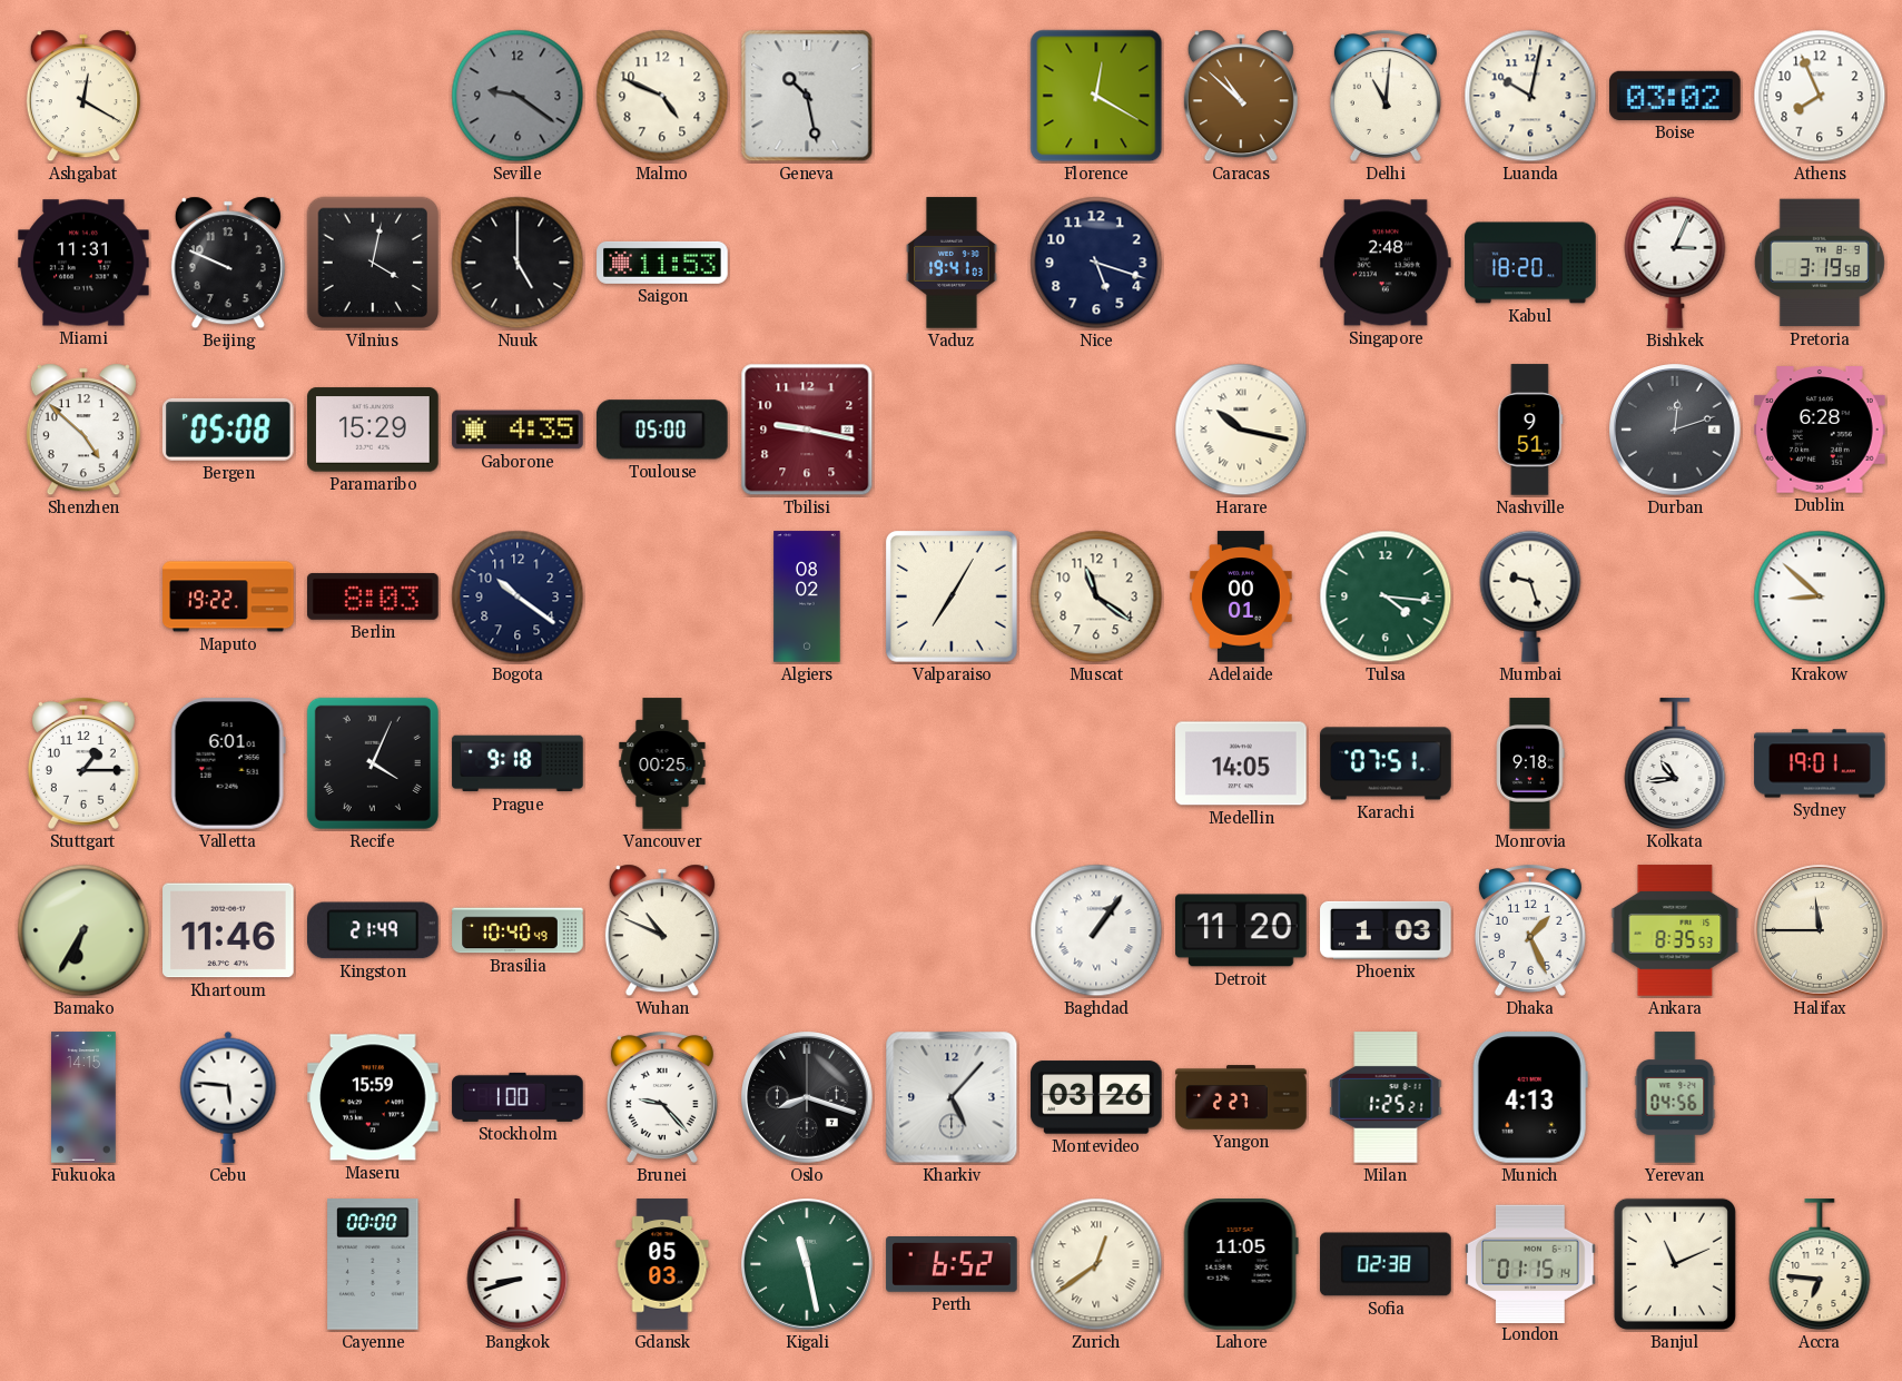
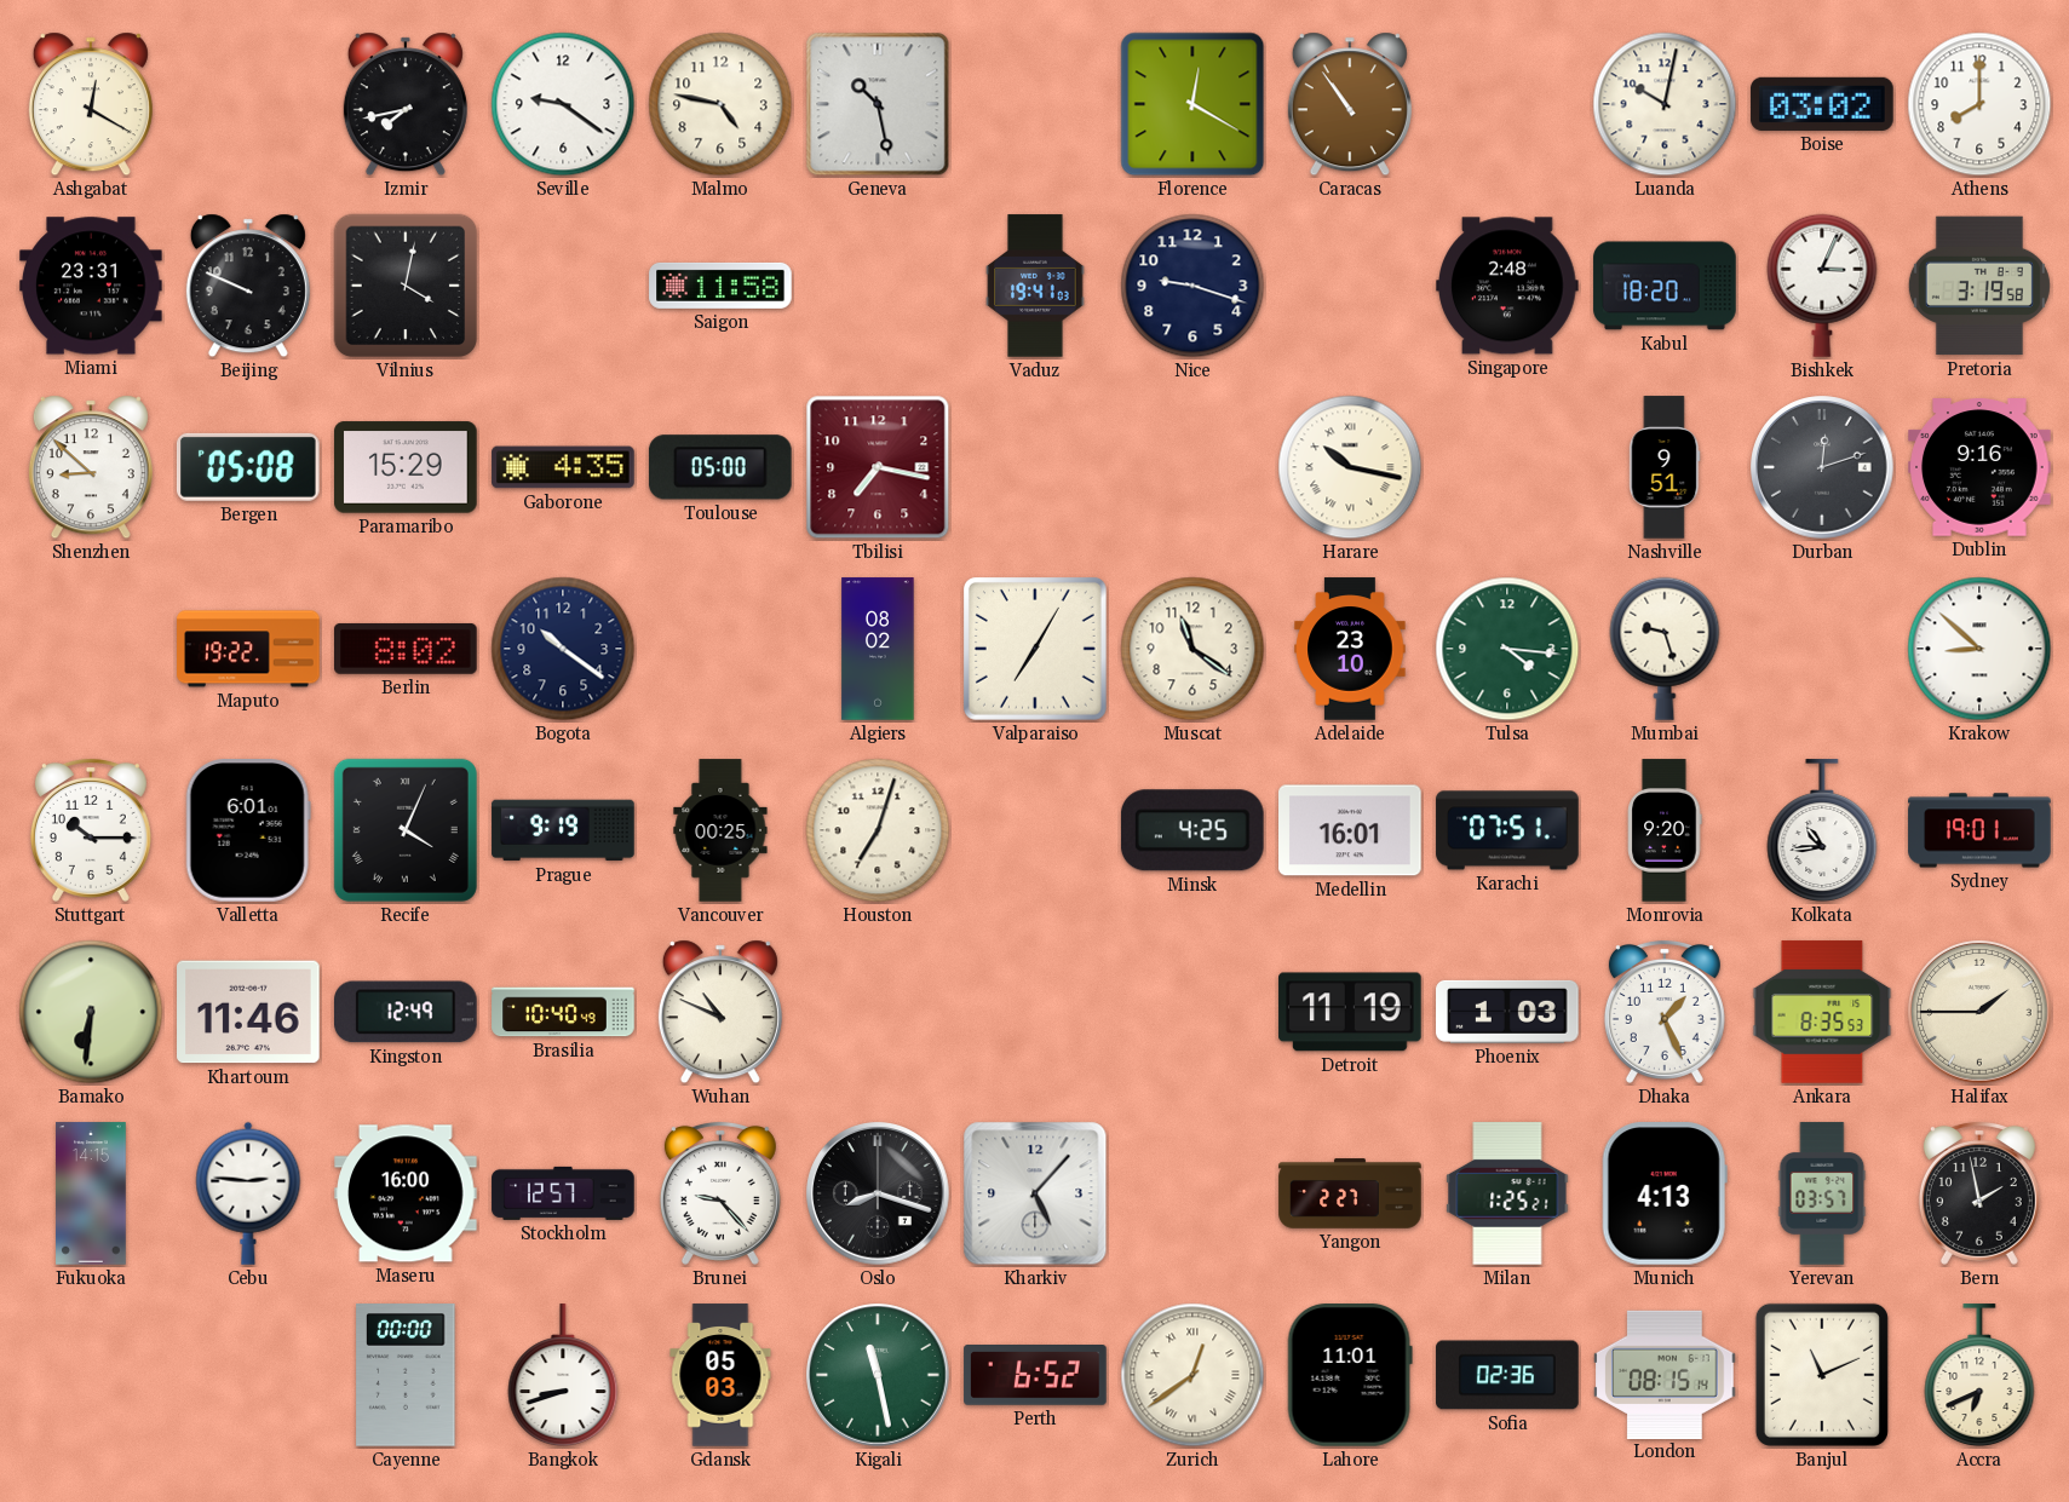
Izmir: none -> 7:43
Seville dial: grey -> white
Malmo: 4:49 -> 4:47
Caracas: 10:52 -> 10:54
Delhi: 11:01 -> none
Athens: 7:56 -> 8:00
Miami: 11:31 -> 23:31
Nuuk: 5:00 -> none
Saigon: 11:53 -> 11:58
Nice: 5:18 -> 9:18
Shenzhen: 4:52 -> 8:52
Tbilisi: 9:17 -> 7:17
Dublin: 6:28 -> 9:16
Berlin: 8:03 -> 8:02
Adelaide: 00:01 -> 23:10
Stuttgart: 1:15 -> 10:15
Prague: 9:18 -> 9:19
Houston: none -> 7:03
Minsk: none -> 4:25
Medellin: 14:05 -> 16:01
Monrovia: 9:18 -> 9:20
Bamako: 6:35 -> 6:31
Kingston: 21:49 -> 12:49
Baghdad: 1:06 -> none
Detroit: 11:20 -> 11:19
Halifax: 11:45 -> 1:45
Cebu: 5:46 -> 2:46
Maseru: 15:59 -> 16:00
Stockholm: 1:00 -> 12:57
Montevideo: 03:26 -> none
Yerevan: 04:56 -> 03:57
Bern: none -> 1:58
Lahore: 11:05 -> 11:01
Sofia: 02:38 -> 02:36
London: 01:15 -> 08:15
Accra: 6:46 -> 6:41
